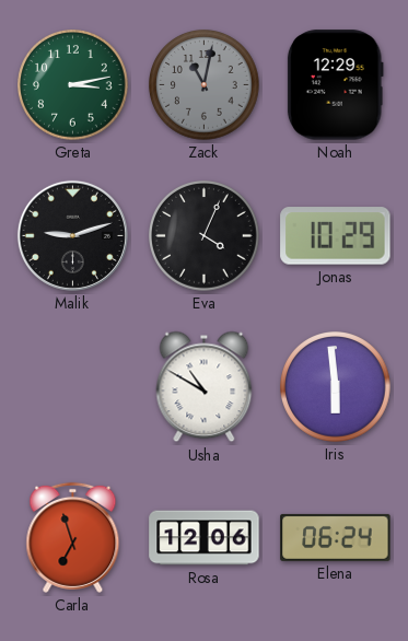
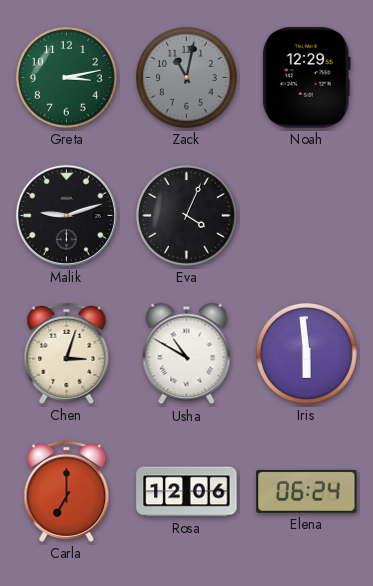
Jonas: 10:29 -> none
Chen: none -> 3:03
Carla: 6:57 -> 7:00
